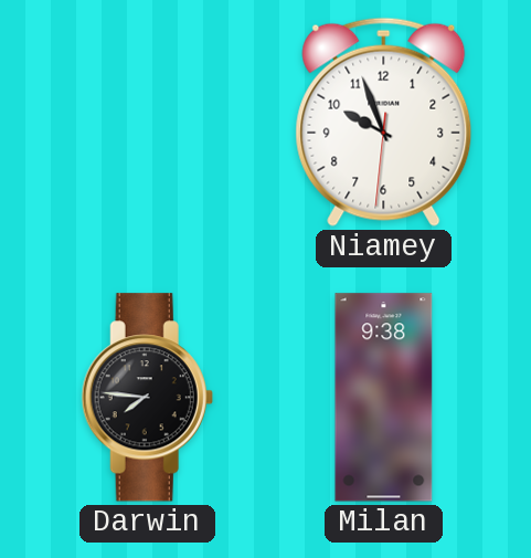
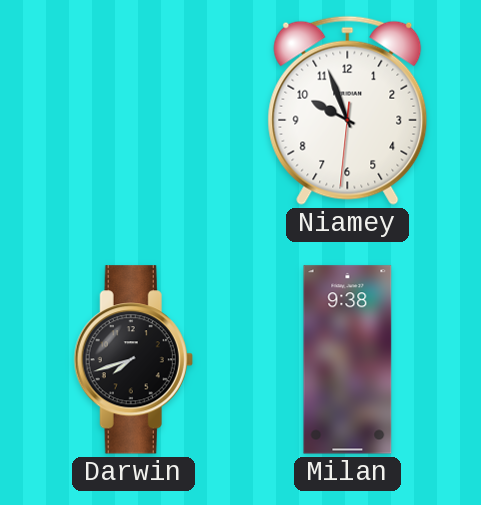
Darwin: 7:46 -> 7:42
